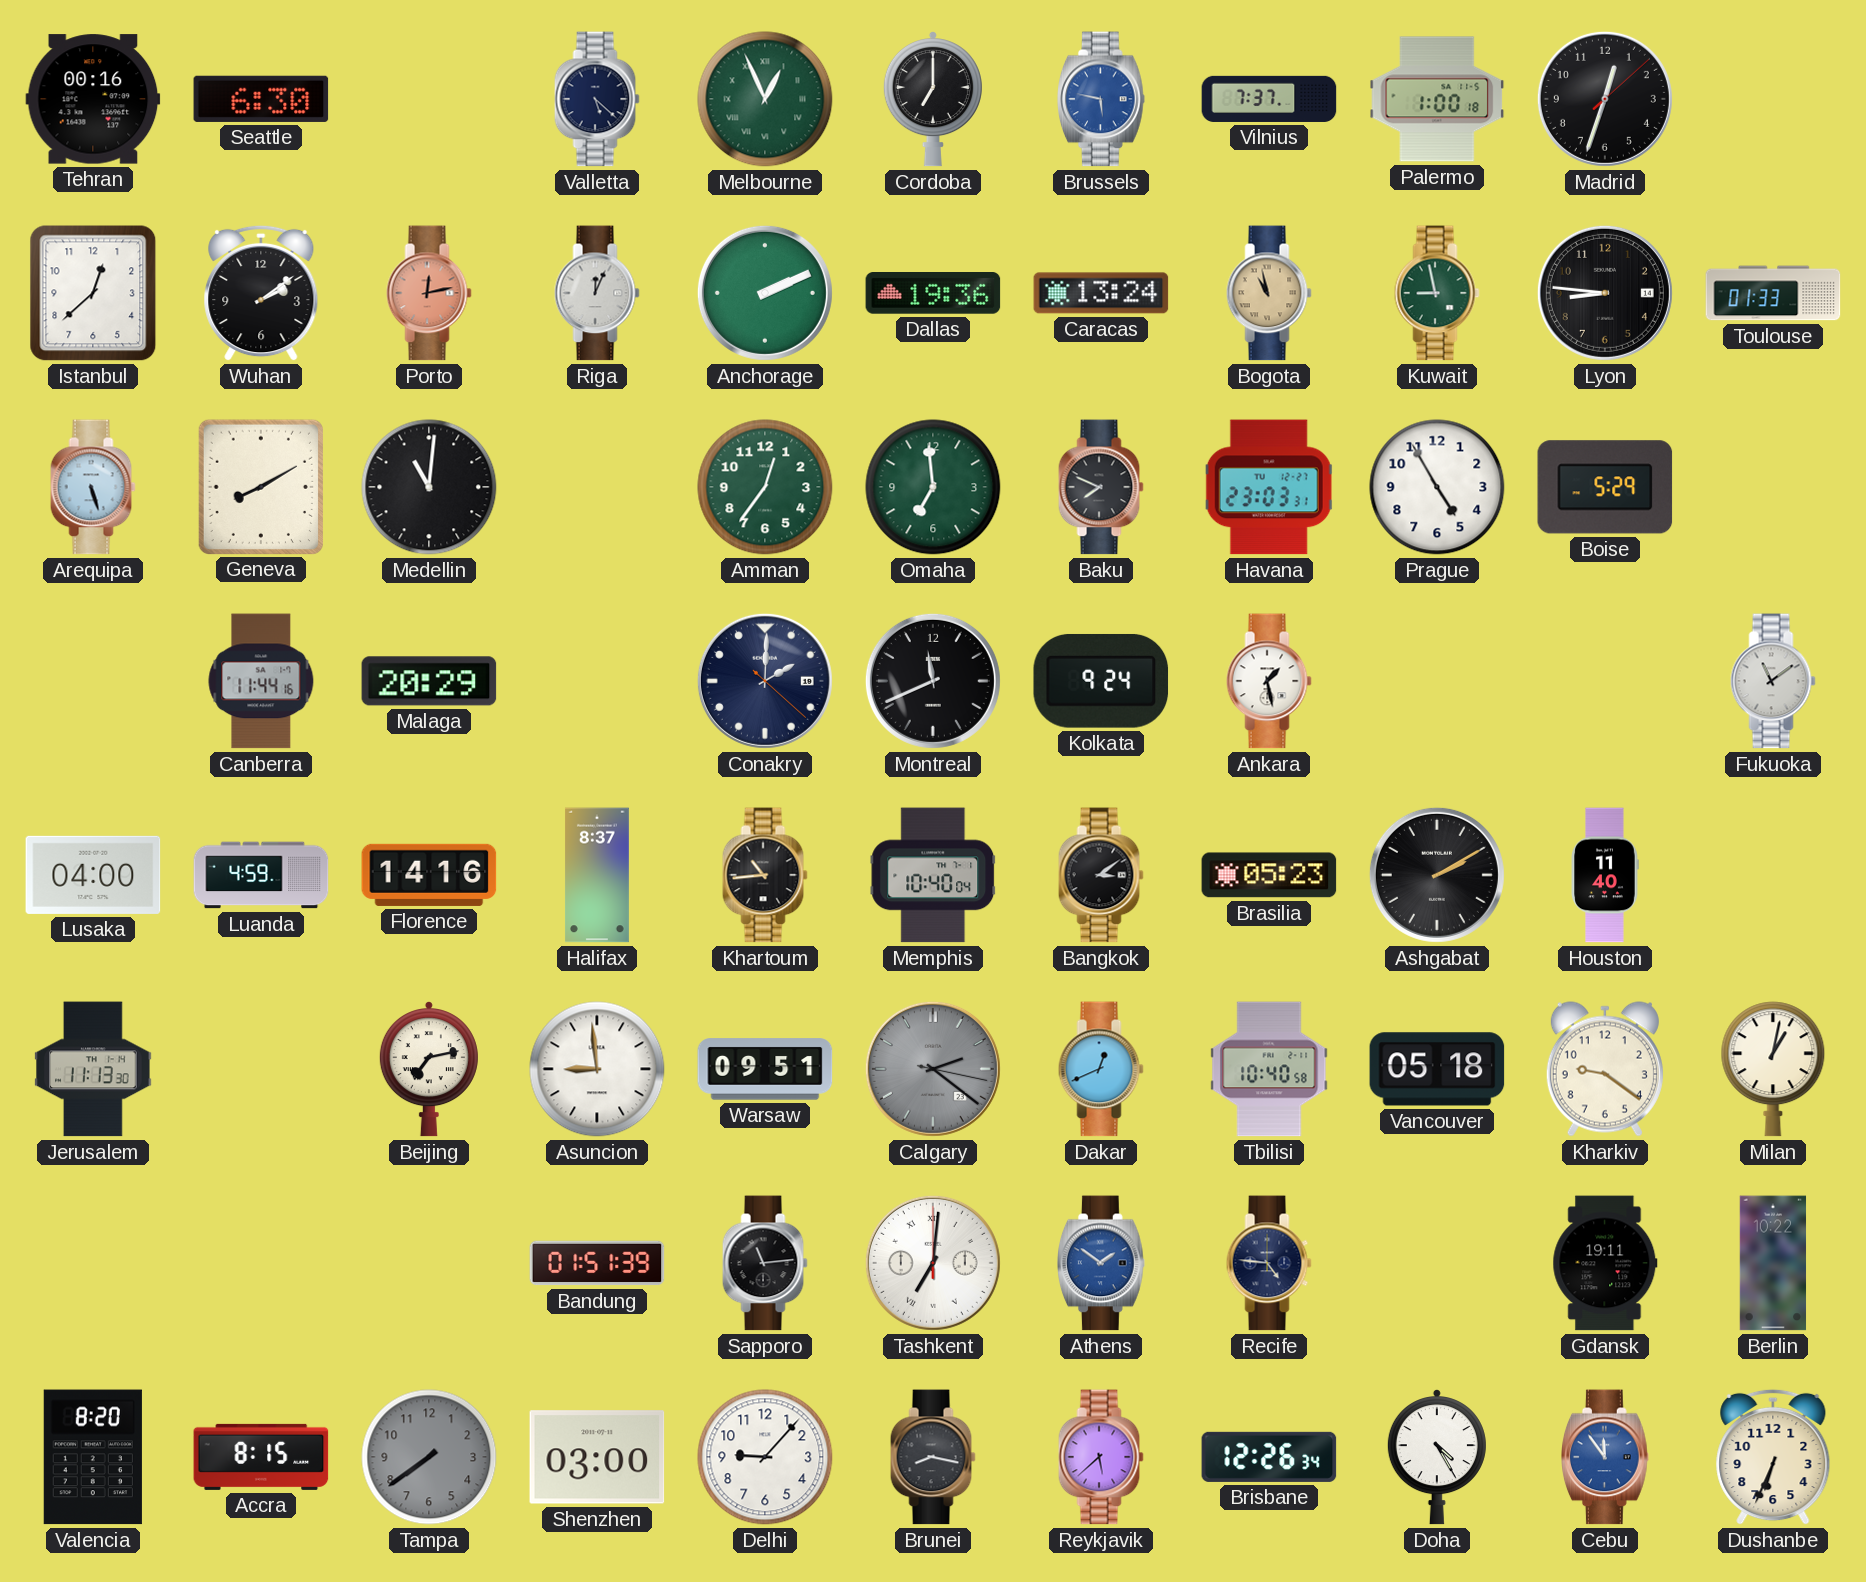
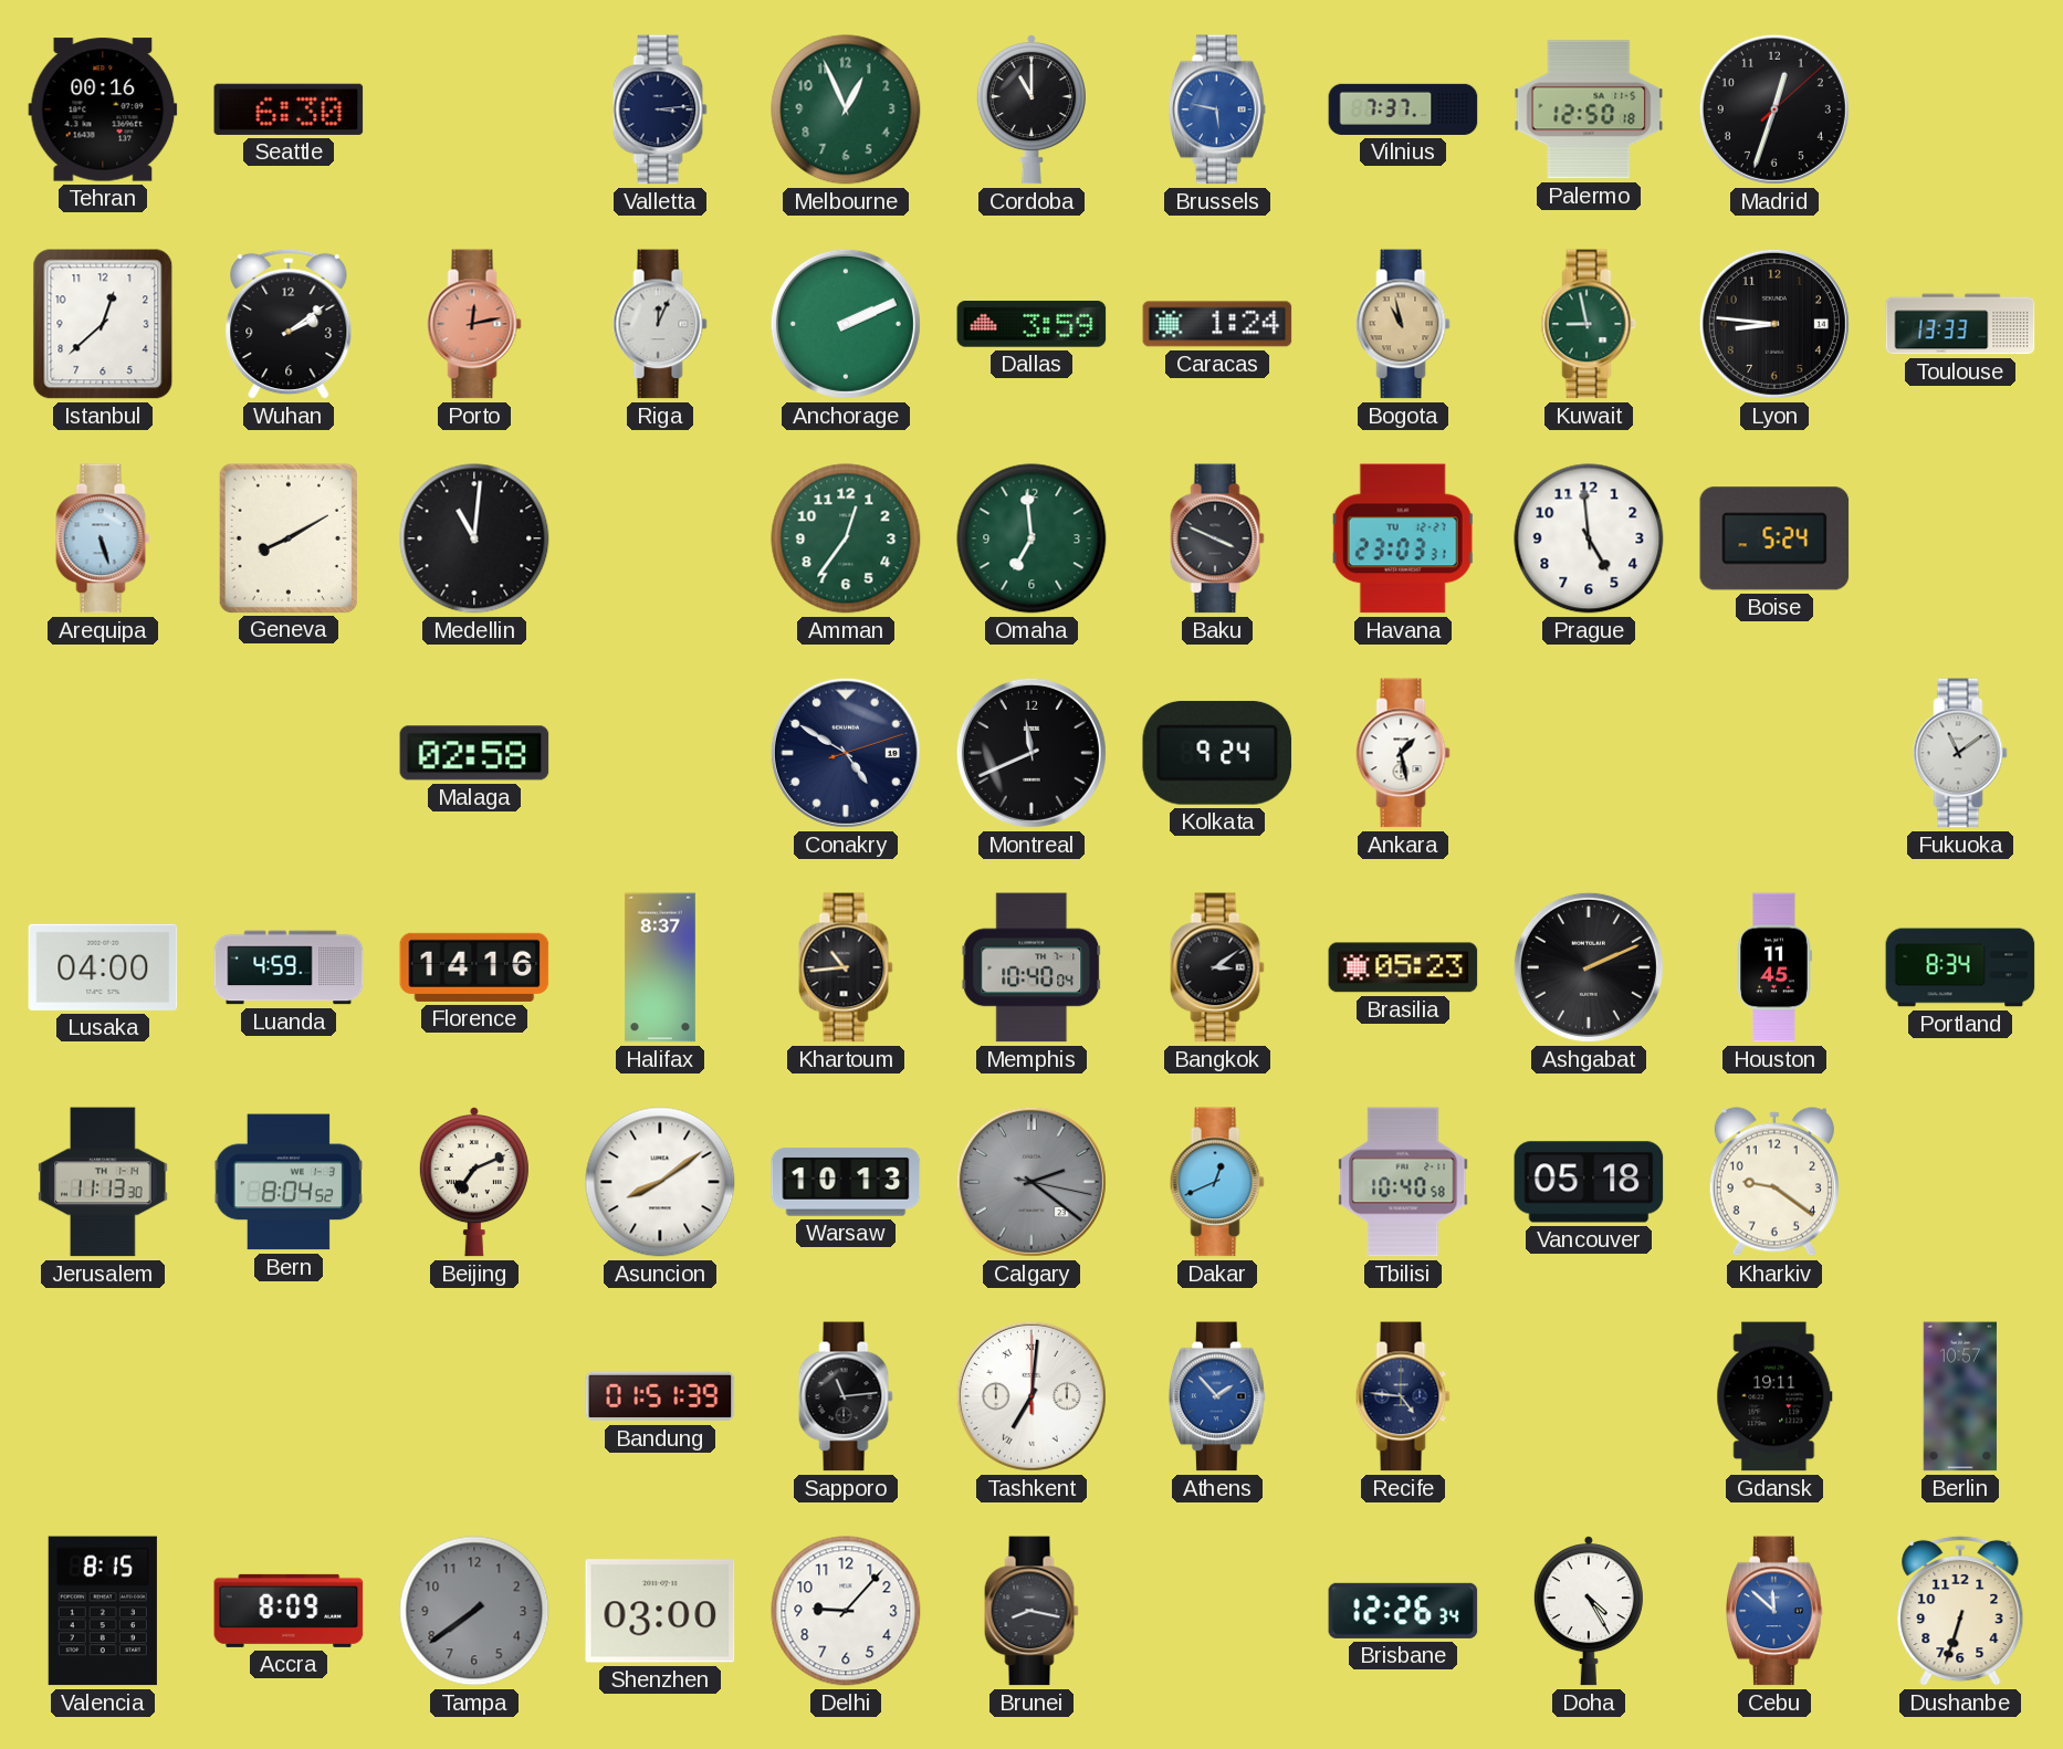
Valletta: 5:22 -> 3:14
Melbourne numerals: Roman -> Arabic
Cordoba: 7:00 -> 11:00
Palermo: 1:00 -> 12:50
Dallas: 19:36 -> 3:59
Caracas: 13:24 -> 1:24
Toulouse: 01:33 -> 13:33
Baku: 7:49 -> 3:49
Prague: 4:55 -> 4:59
Boise: 5:29 -> 5:24
Canberra: 11:44 -> none
Malaga: 20:29 -> 02:58
Conakry: 2:00 -> 4:50
Ashgabat: 2:10 -> 2:11
Houston: 11:40 -> 11:45
Portland: none -> 8:34
Bern: none -> 8:04
Beijing: 7:13 -> 7:11
Asuncion: 8:59 -> 8:09
Warsaw: 09:51 -> 10:13
Milan: 1:02 -> none
Athens: 1:51 -> 1:53
Berlin: 10:22 -> 10:57
Valencia: 8:20 -> 8:15
Accra: 8:15 -> 8:09
Reykjavik: 5:38 -> none
Cebu: 11:54 -> 11:52
Dushanbe: 6:34 -> 6:33
